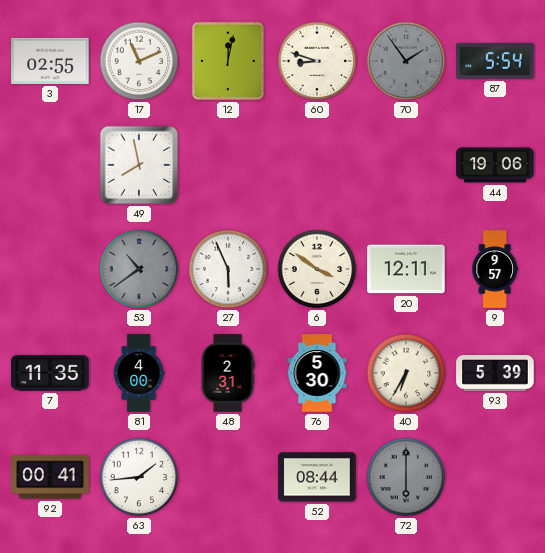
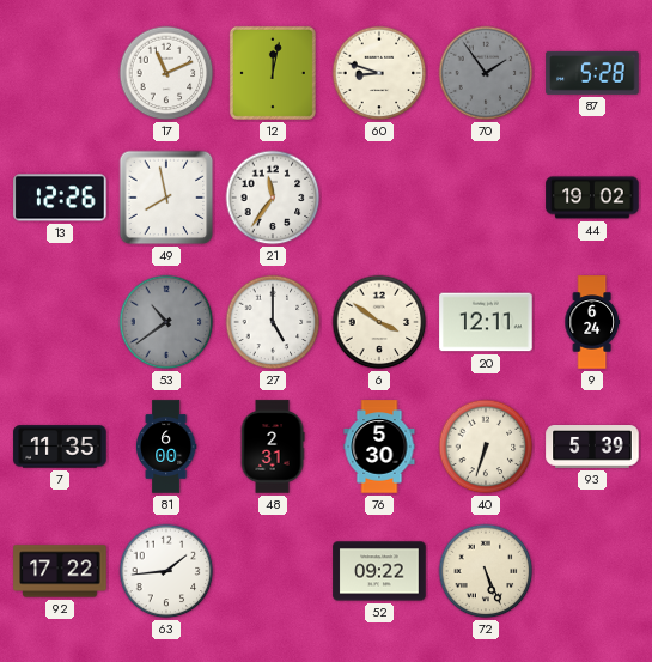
3: 02:55 -> none
87: 5:54 -> 5:28
13: none -> 12:26
21: none -> 11:36
44: 19:06 -> 19:02
27: 5:56 -> 5:00
9: 9:57 -> 6:24
81: 4:00 -> 6:00
40: 6:35 -> 6:33
92: 00:41 -> 17:22
52: 08:44 -> 09:22
72: 6:00 -> 5:26
72 dial: grey -> cream
